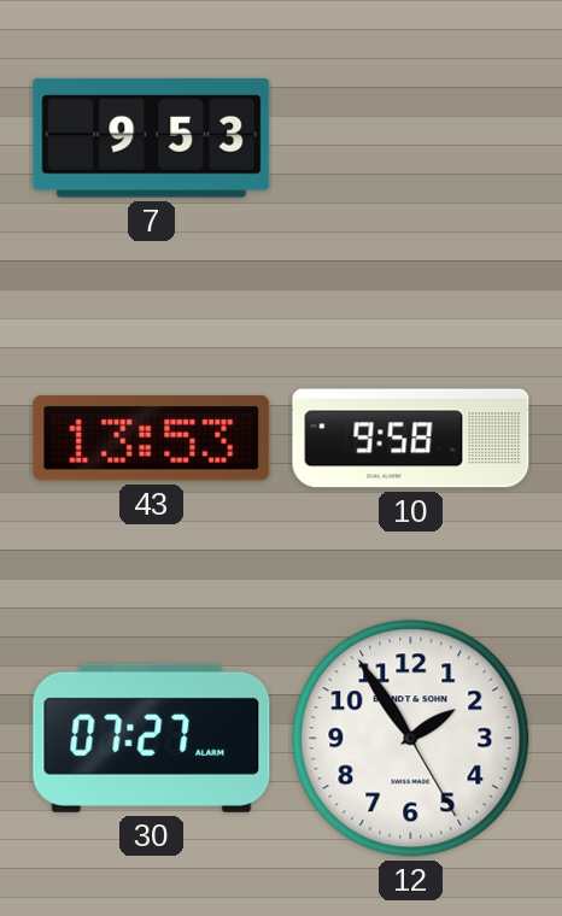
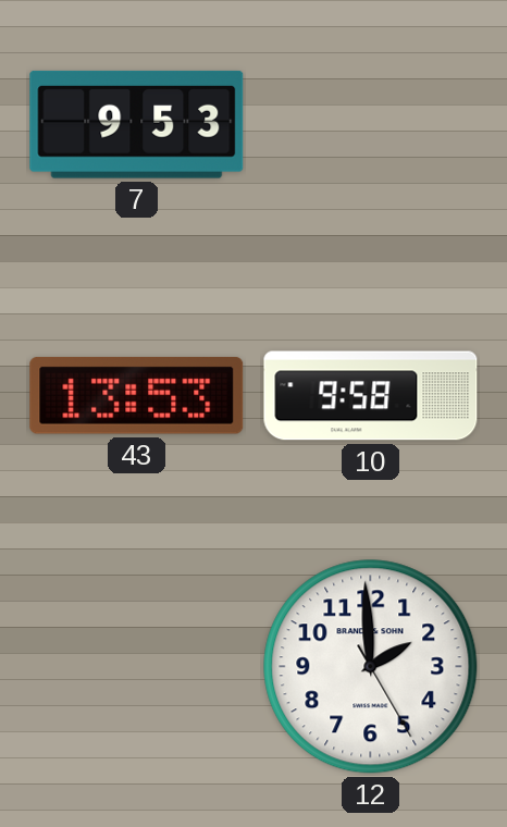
30: 07:27 -> none
12: 1:54 -> 1:59
